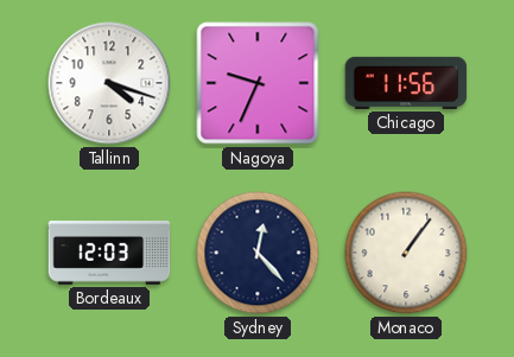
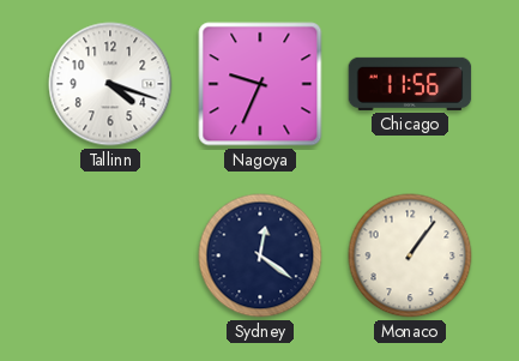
Bordeaux: 12:03 -> none
Sydney: 12:23 -> 12:21
